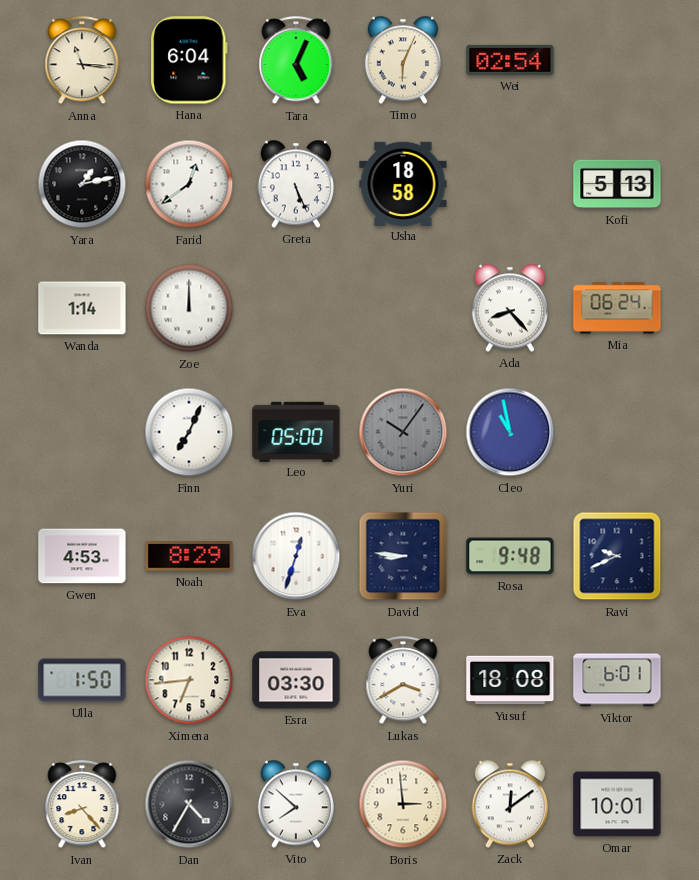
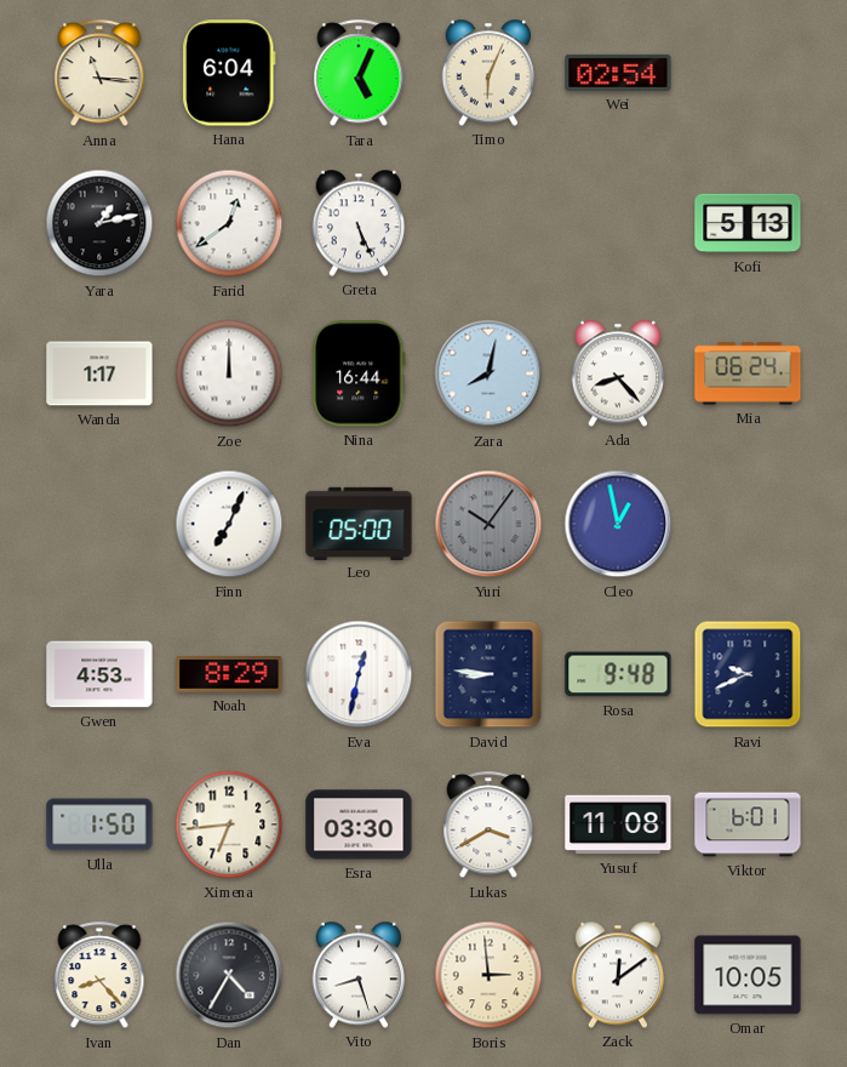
Usha: 18:58 -> none
Wanda: 1:14 -> 1:17
Nina: none -> 16:44
Zara: none -> 8:02
Cleo: 10:58 -> 12:58
Eva: 12:33 -> 12:32
Yusuf: 18:08 -> 11:08
Vito: 7:52 -> 8:27
Omar: 10:01 -> 10:05
